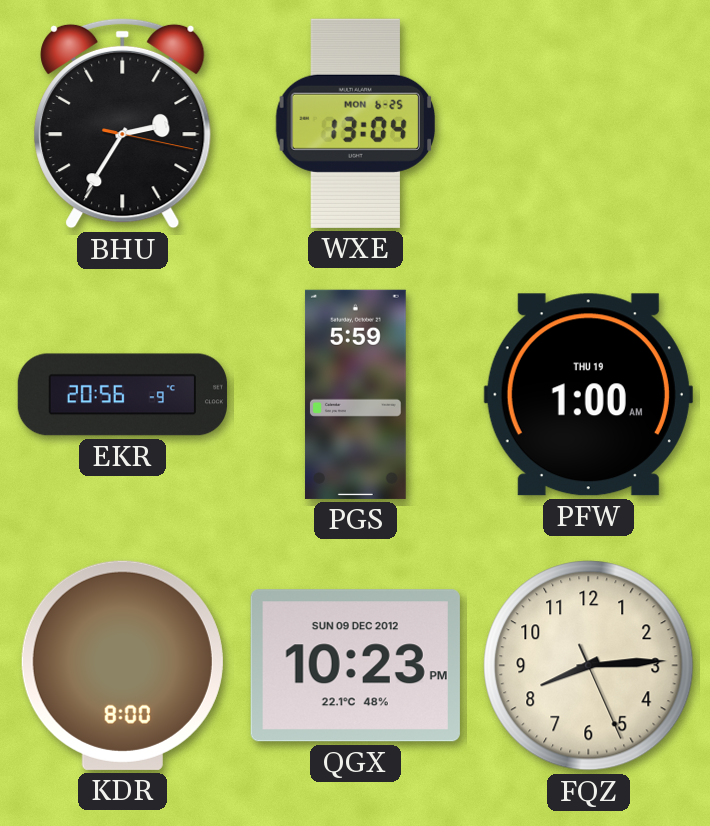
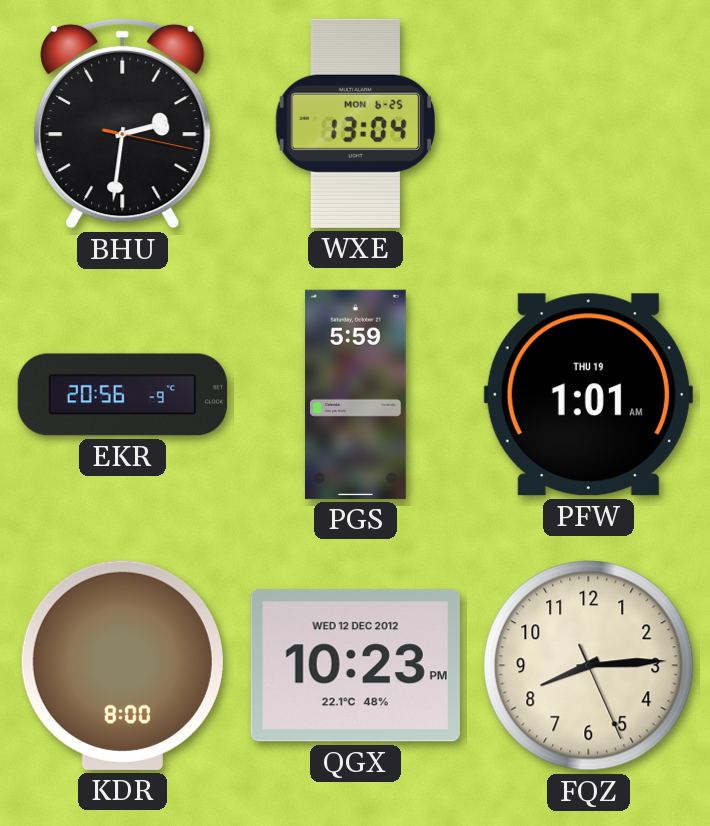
BHU: 2:35 -> 2:31
PFW: 1:00 -> 1:01
QGX date: SUN 09 DEC 2012 -> WED 12 DEC 2012
